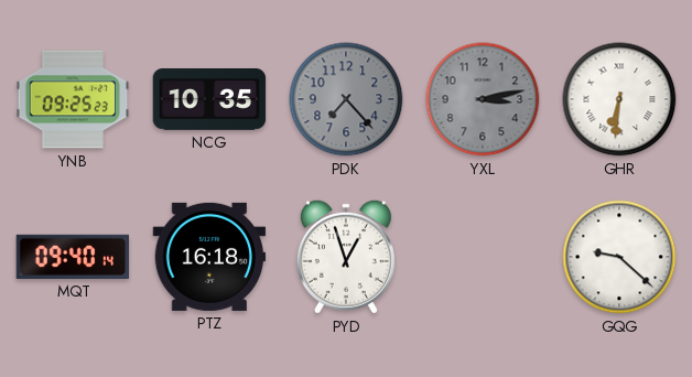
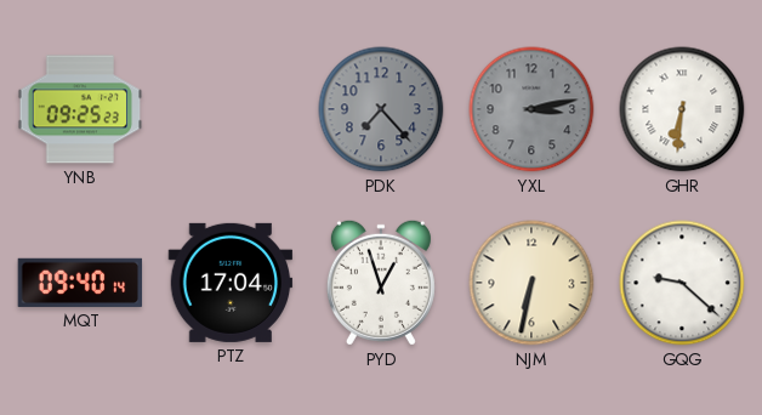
NCG: 10:35 -> none
PTZ: 16:18 -> 17:04
NJM: none -> 6:32
